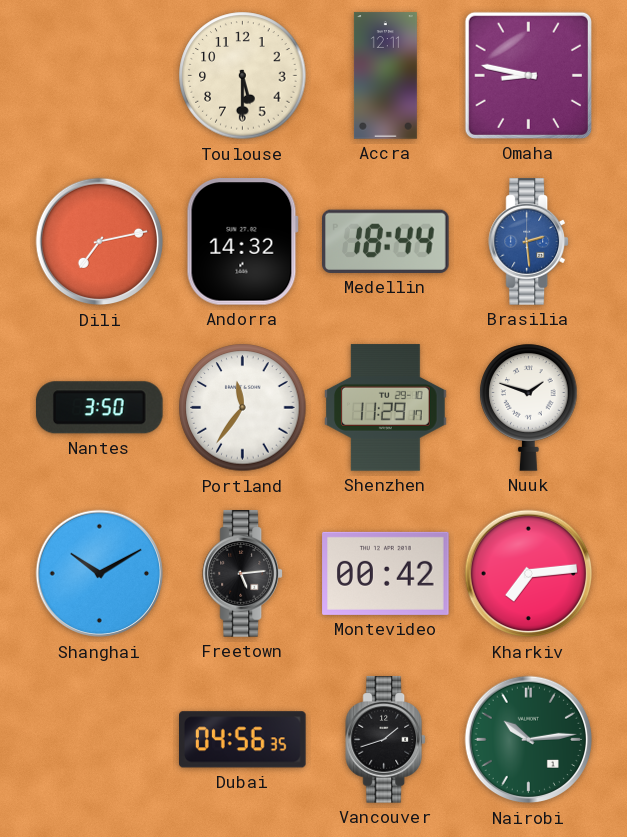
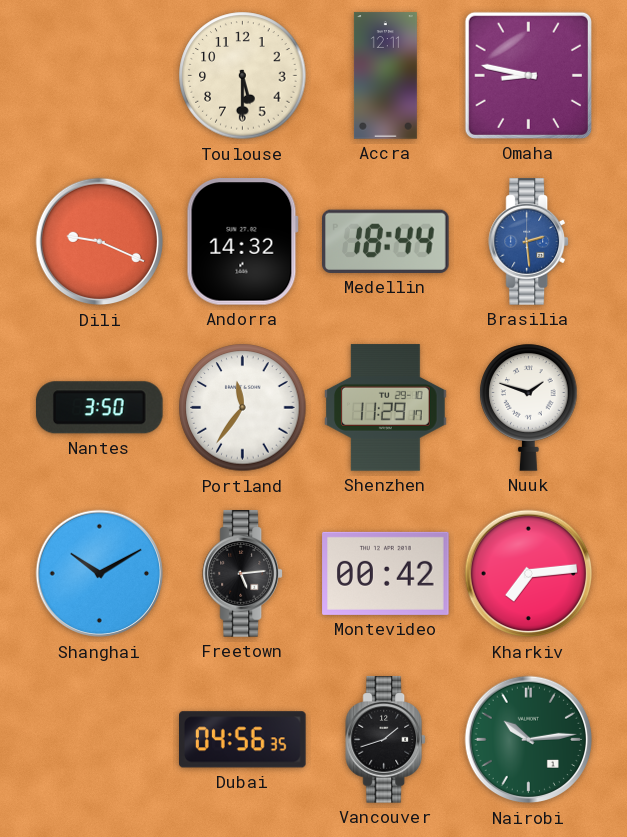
Dili: 7:13 -> 9:19
